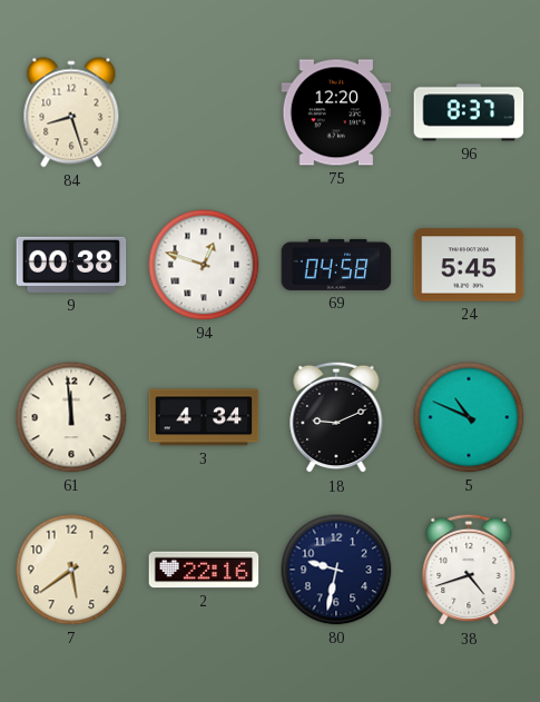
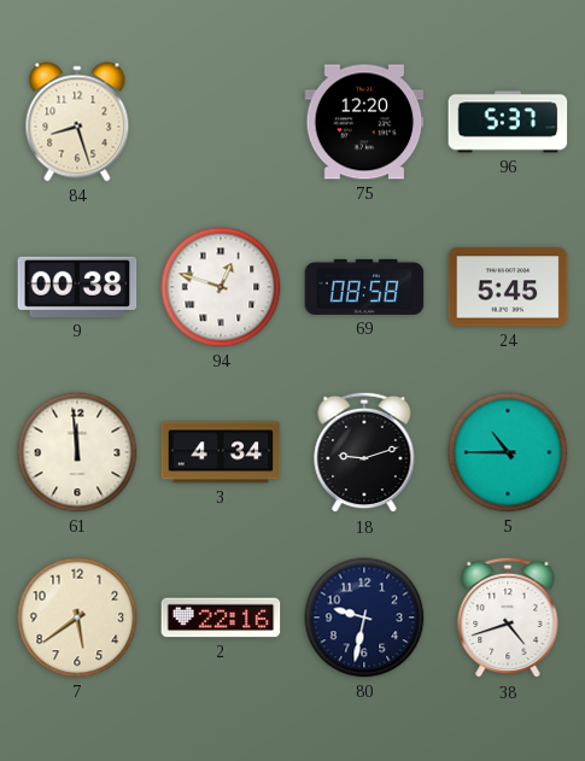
96: 8:37 -> 5:37
69: 04:58 -> 08:58
18: 9:11 -> 9:12
5: 10:49 -> 10:45
